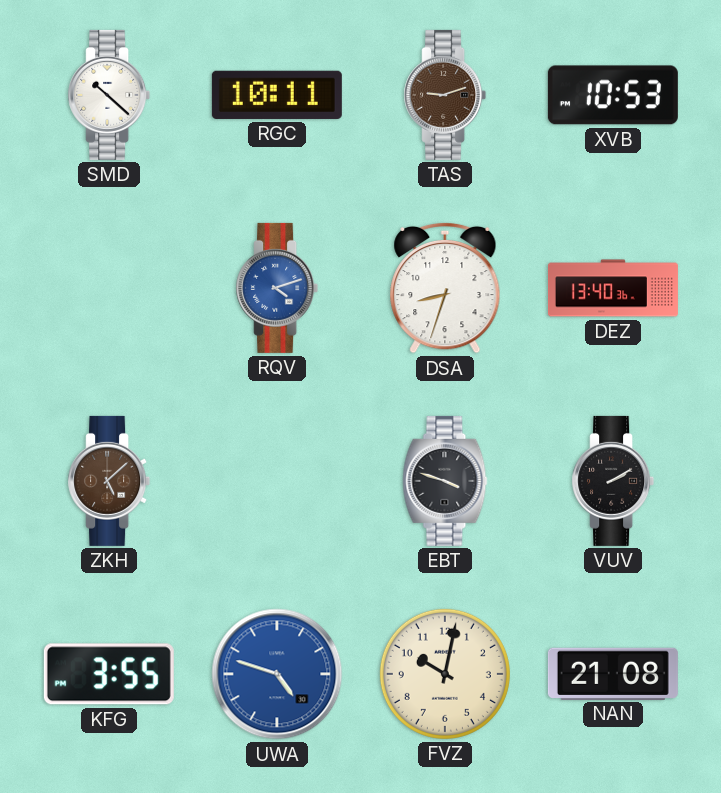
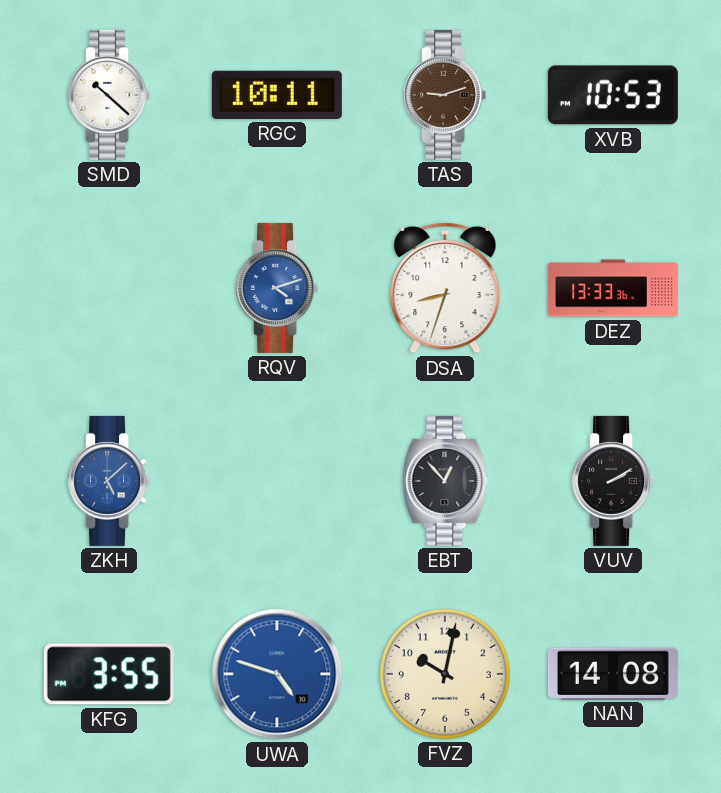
DEZ: 13:40 -> 13:33
ZKH dial: brown -> blue
EBT: 3:48 -> 12:53
NAN: 21:08 -> 14:08
